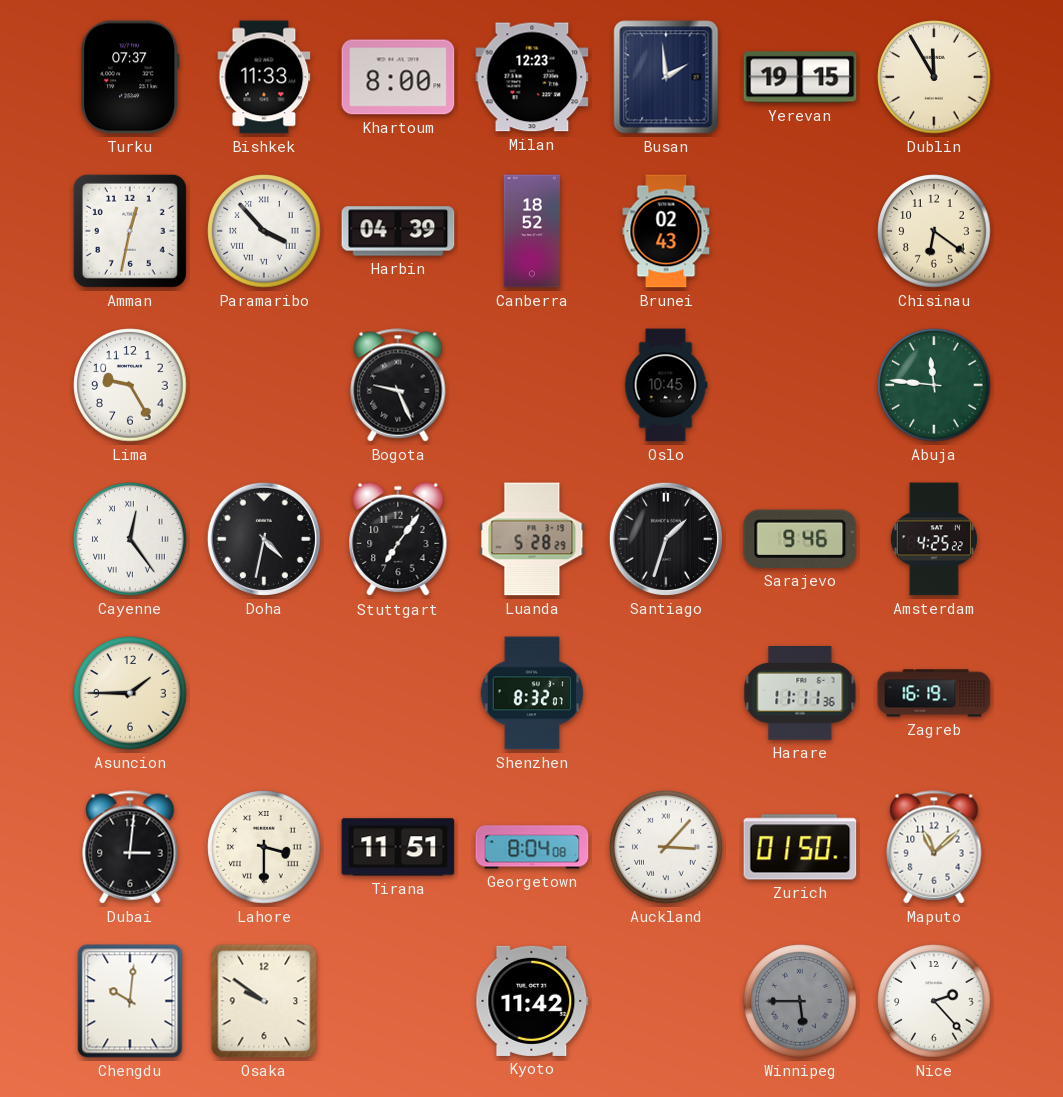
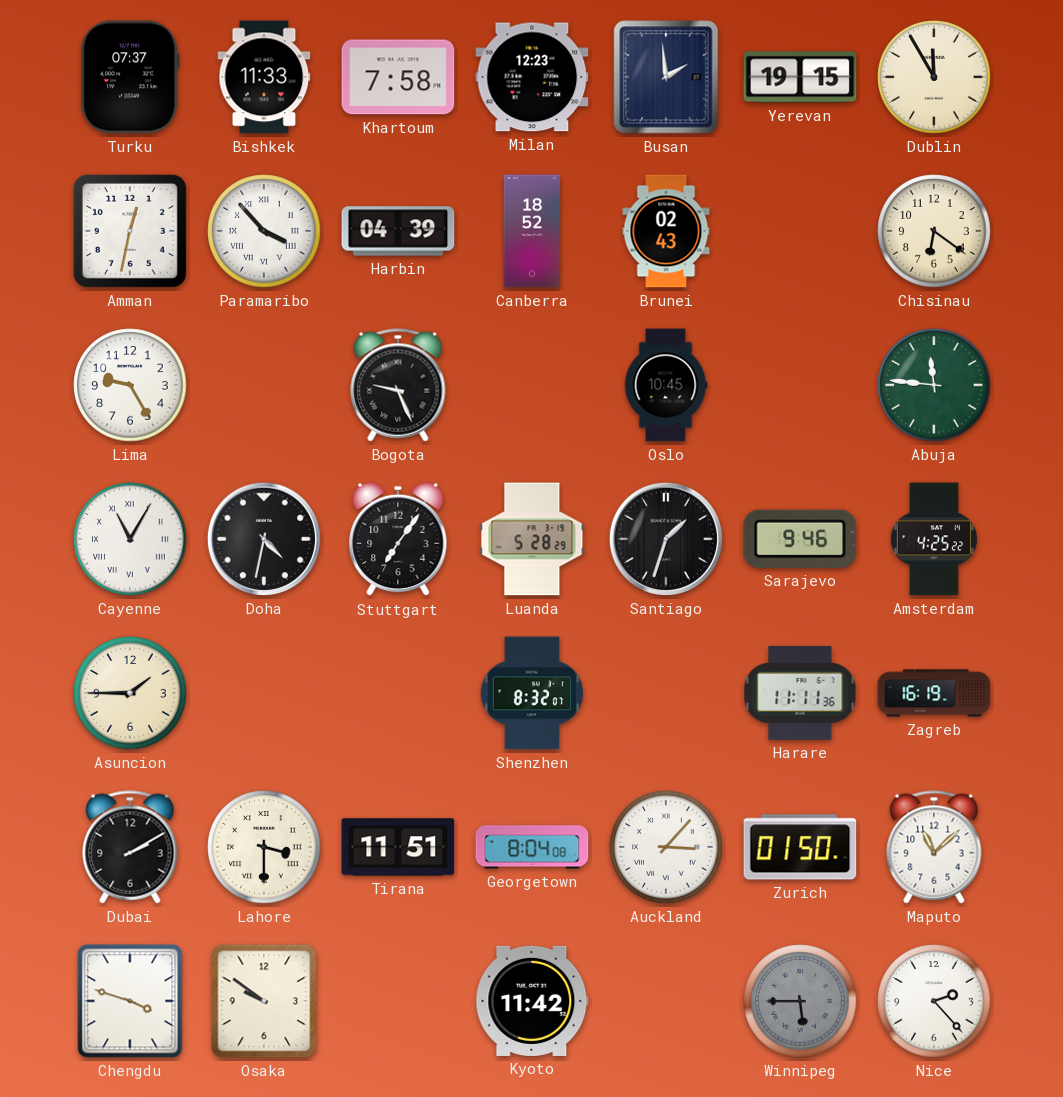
Khartoum: 8:00 -> 7:58
Cayenne: 12:24 -> 11:05
Dubai: 3:01 -> 2:10
Chengdu: 10:01 -> 3:48
